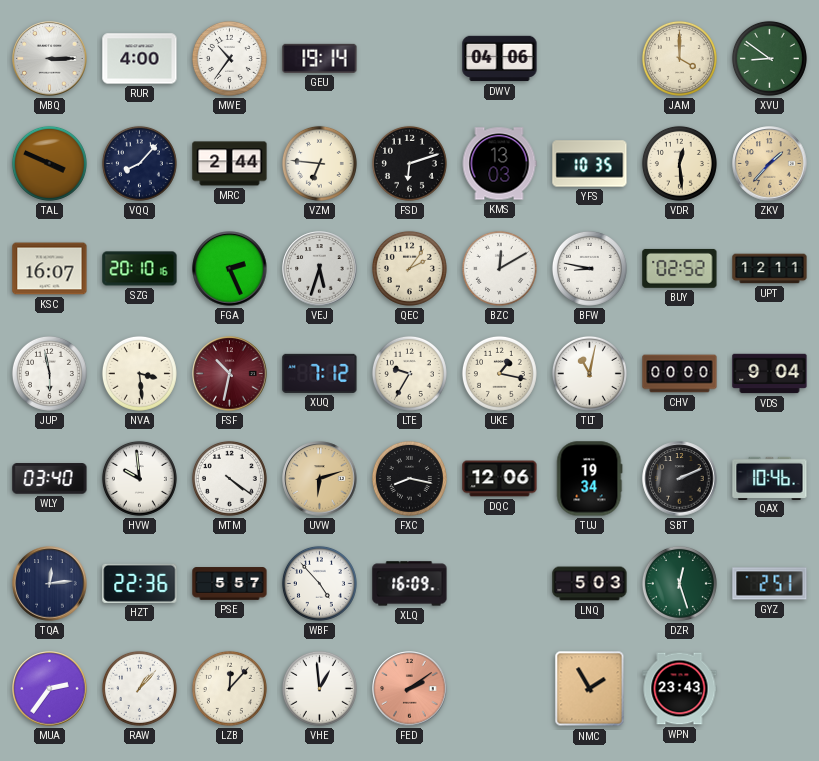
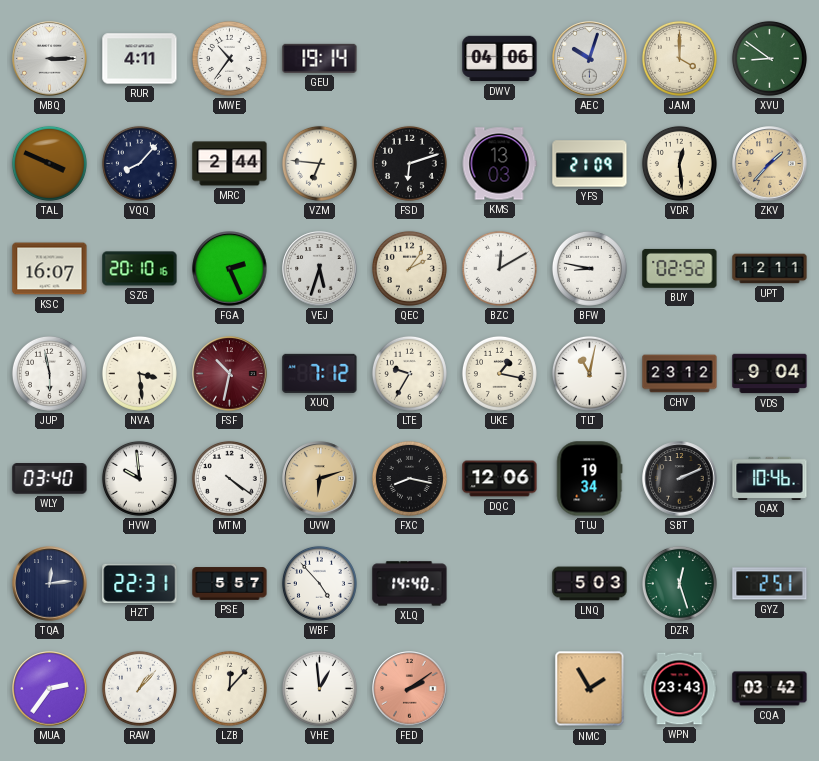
RUR: 4:00 -> 4:11
AEC: none -> 10:03
YFS: 10:35 -> 21:09
CHV: 00:00 -> 23:12
HZT: 22:36 -> 22:31
XLQ: 16:09 -> 14:40
CQA: none -> 03:42
